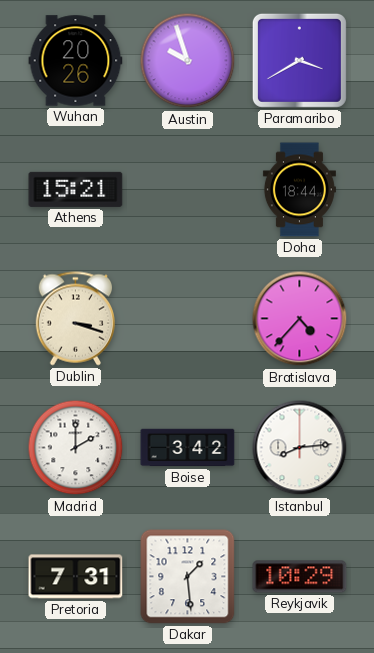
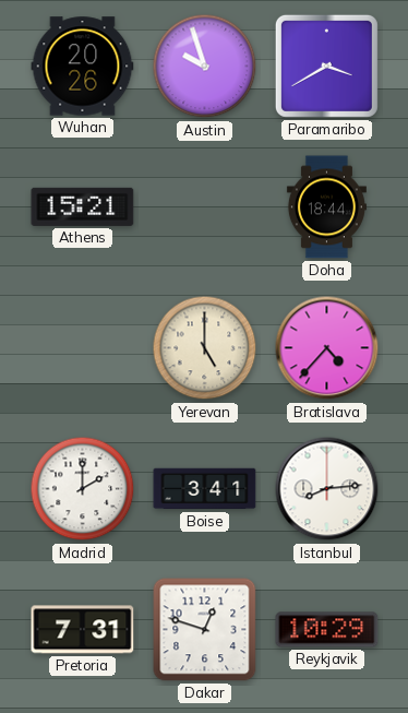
Dublin: 3:18 -> none
Yerevan: none -> 5:00
Boise: 3:42 -> 3:41
Dakar: 1:29 -> 12:48
